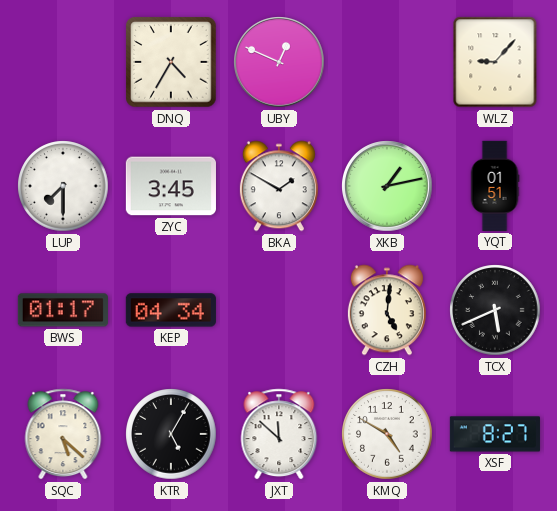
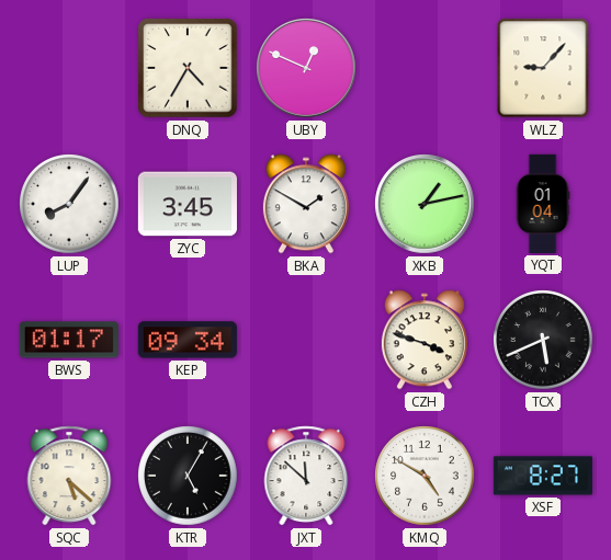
LUP: 7:30 -> 8:06
YQT: 01:51 -> 01:04
KEP: 04:34 -> 09:34
CZH: 5:01 -> 3:48
